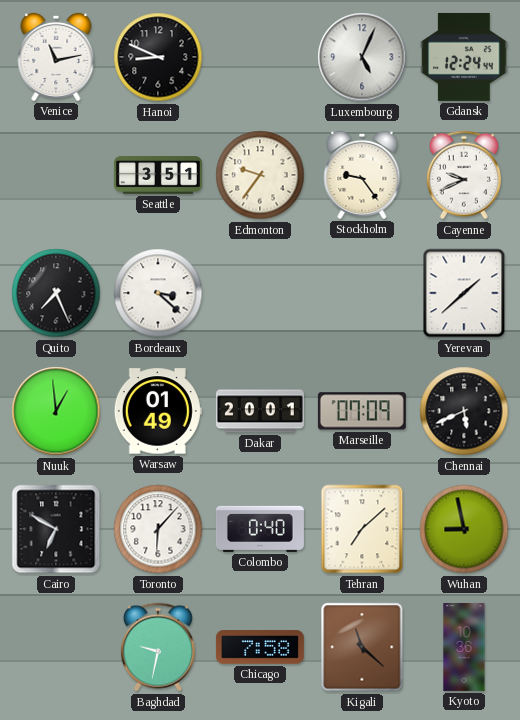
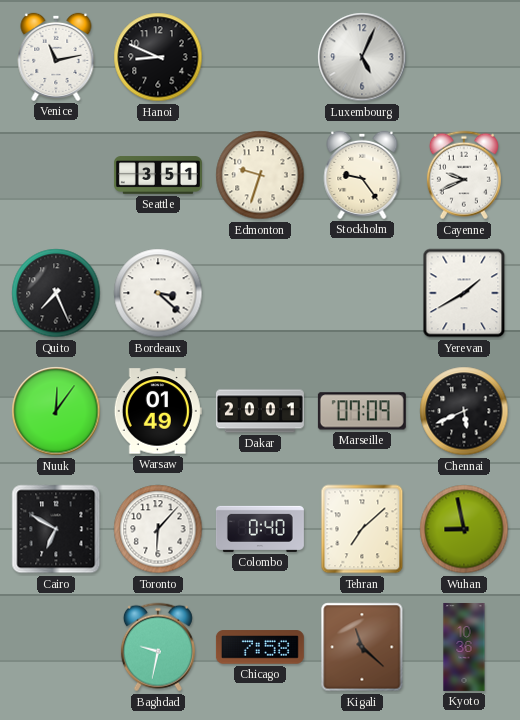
Gdansk: 12:24 -> none
Edmonton: 9:36 -> 9:33
Yerevan: 1:38 -> 1:40
Nuuk: 12:59 -> 12:06
